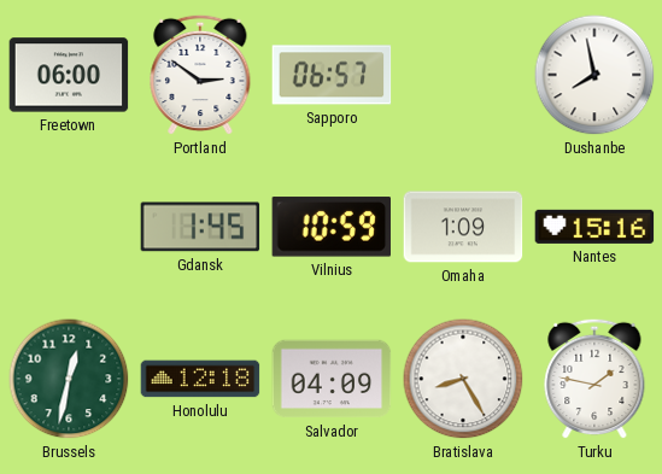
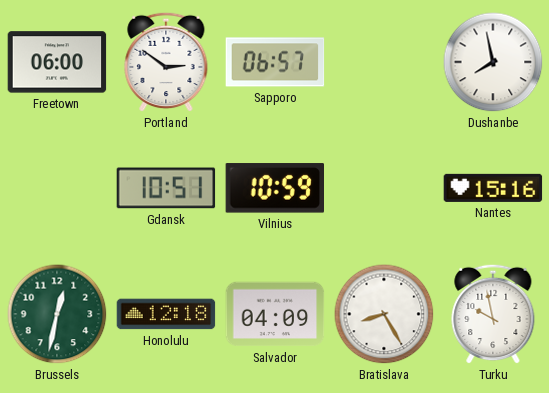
Gdansk: 1:45 -> 10:51
Omaha: 1:09 -> none
Turku: 1:47 -> 9:58
